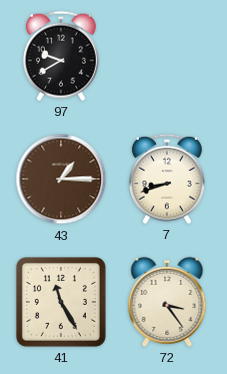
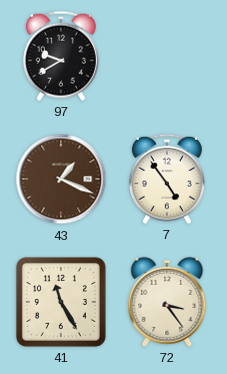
43: 1:15 -> 1:19
7: 8:42 -> 4:54
